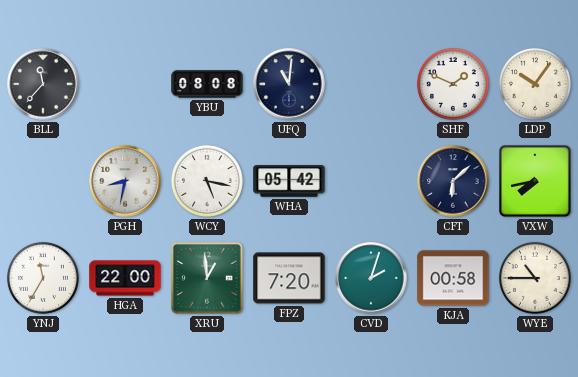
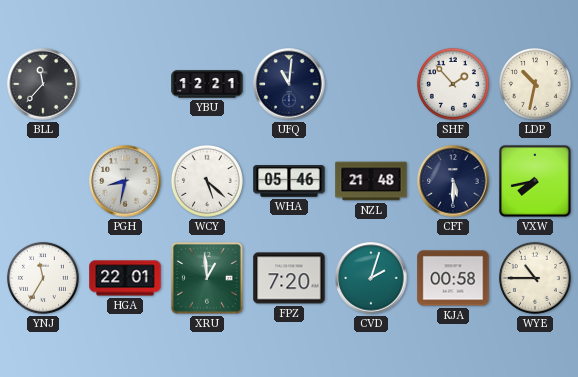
YBU: 08:08 -> 12:21
SHF: 1:49 -> 1:53
LDP: 10:06 -> 10:32
WCY: 5:17 -> 5:22
WHA: 05:42 -> 05:46
NZL: none -> 21:48
CFT: 6:08 -> 5:30
HGA: 22:00 -> 22:01
